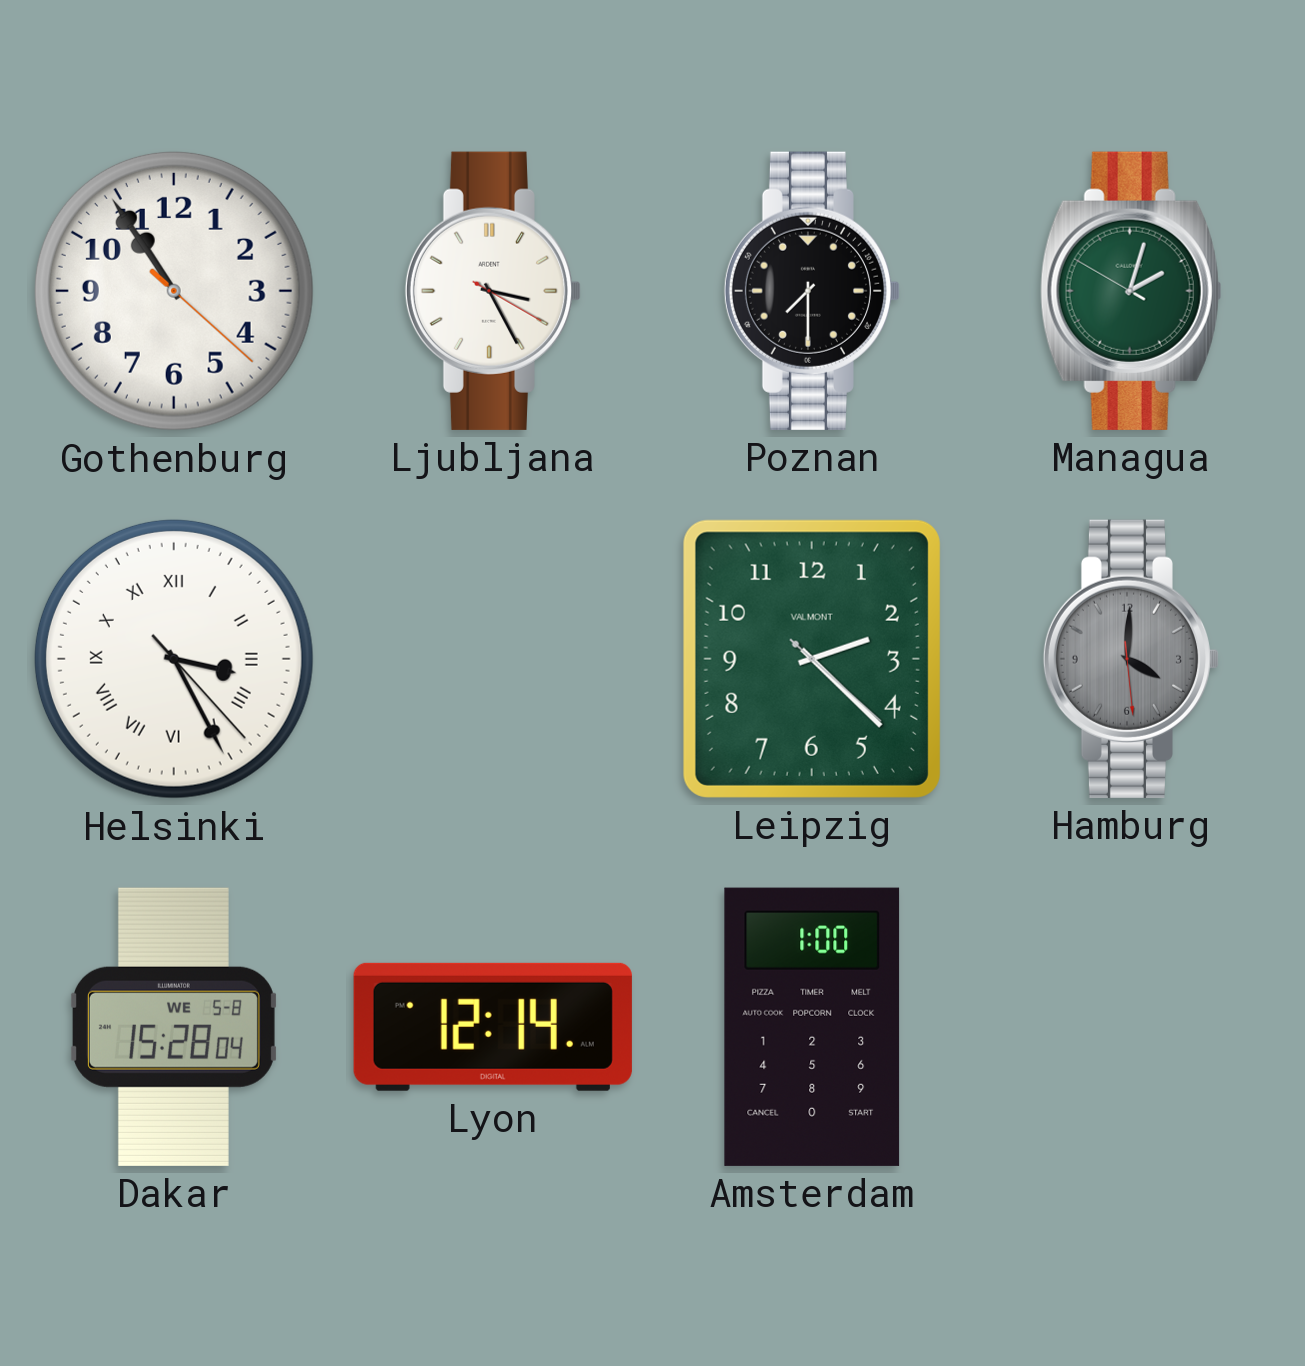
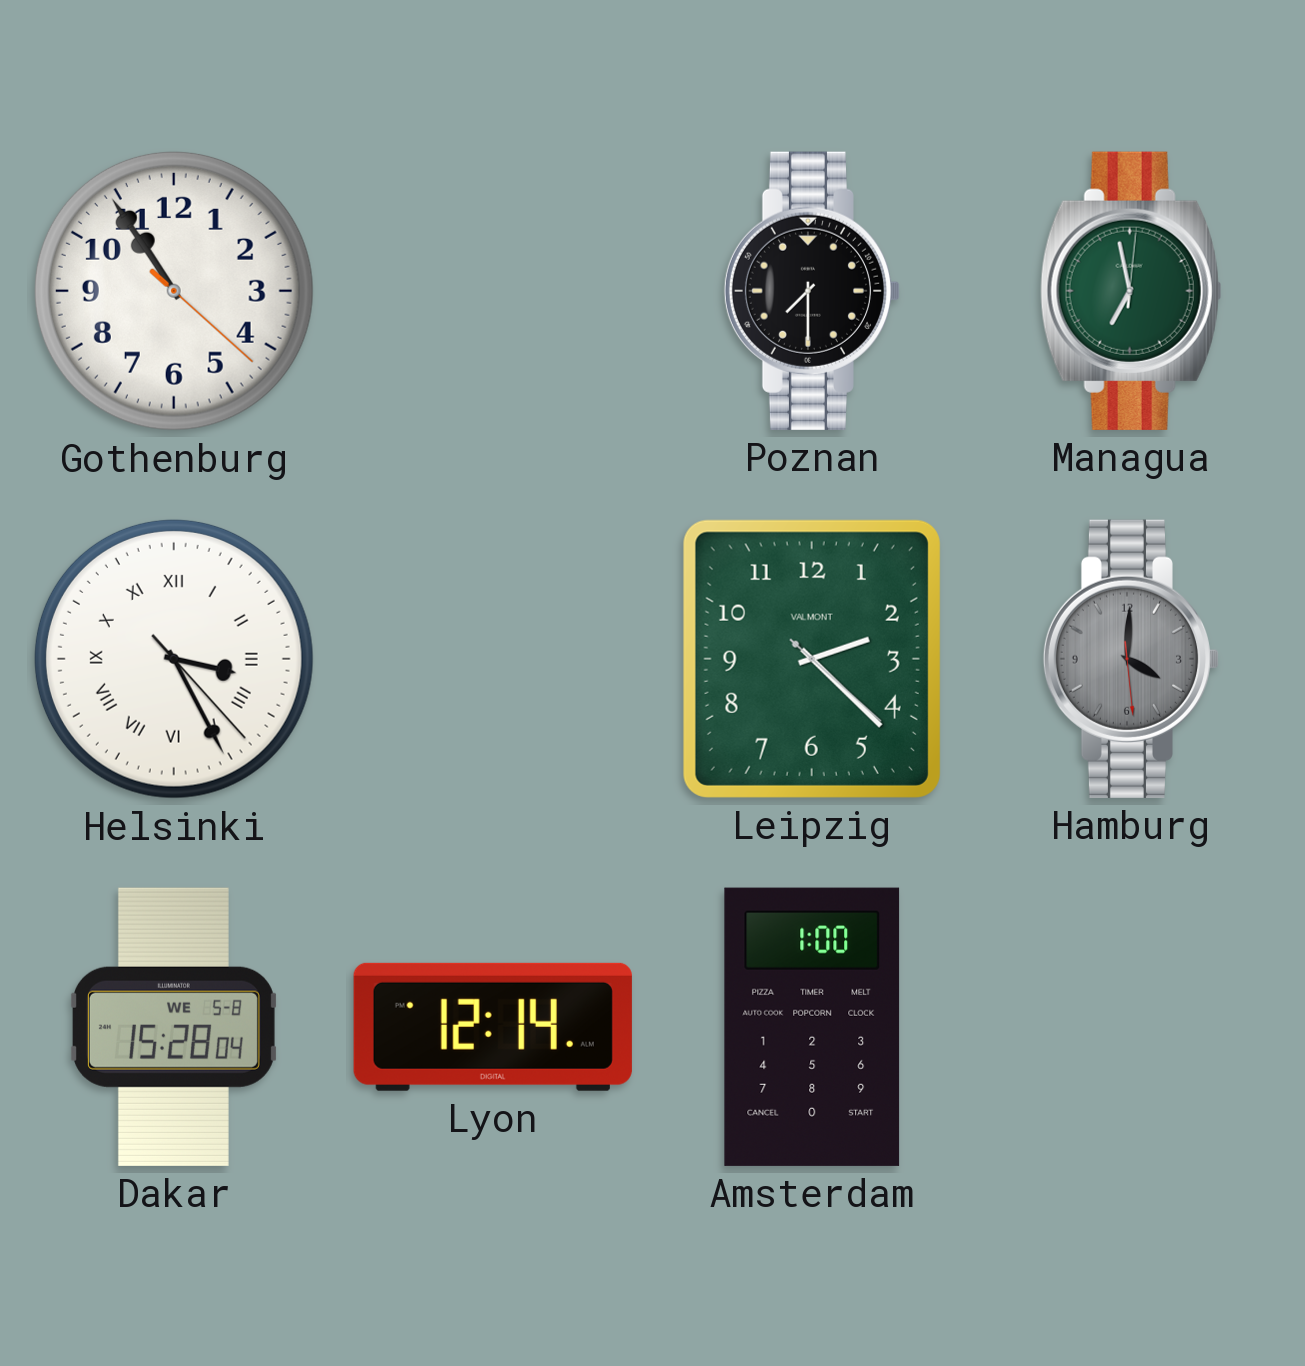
Ljubljana: 3:25 -> none
Managua: 2:02 -> 6:58
